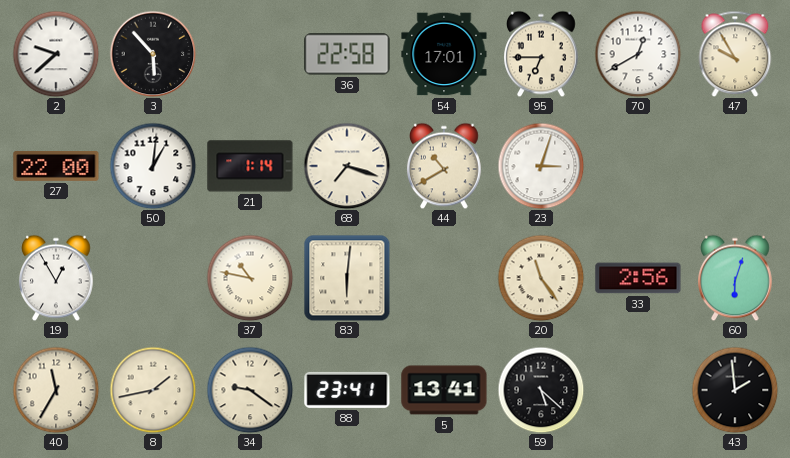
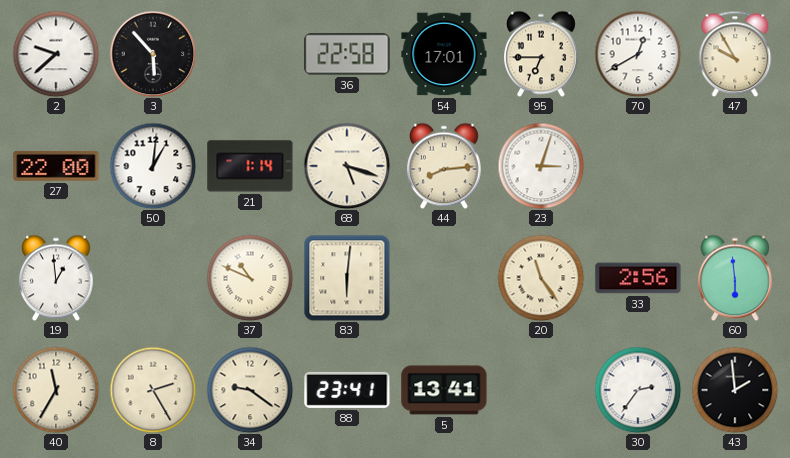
68: 7:18 -> 5:18
44: 10:40 -> 8:14
19: 12:55 -> 12:59
37: 10:47 -> 10:49
60: 6:03 -> 5:59
8: 1:43 -> 2:25
59: 5:22 -> none
30: none -> 2:36
